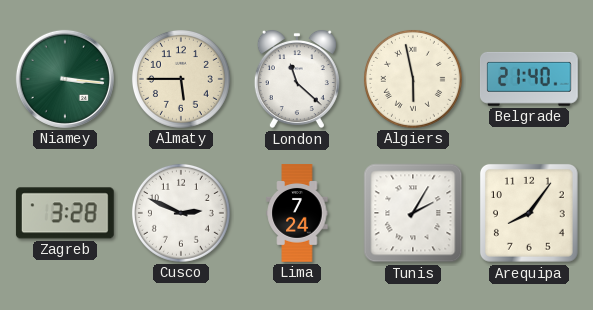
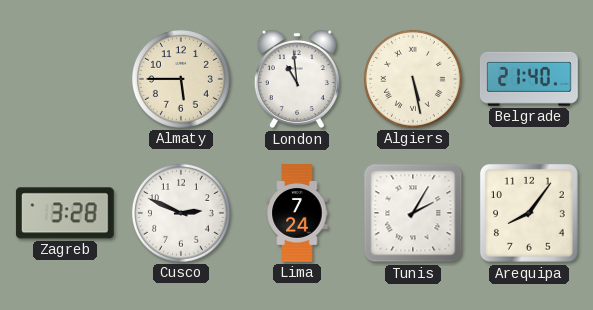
Niamey: 3:16 -> none
London: 11:22 -> 10:59
Algiers: 5:58 -> 5:28
